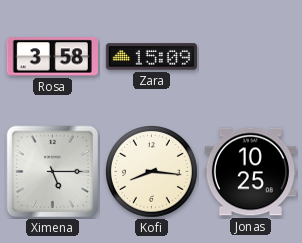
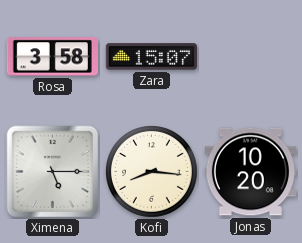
Zara: 15:09 -> 15:07
Jonas: 10:25 -> 10:20
